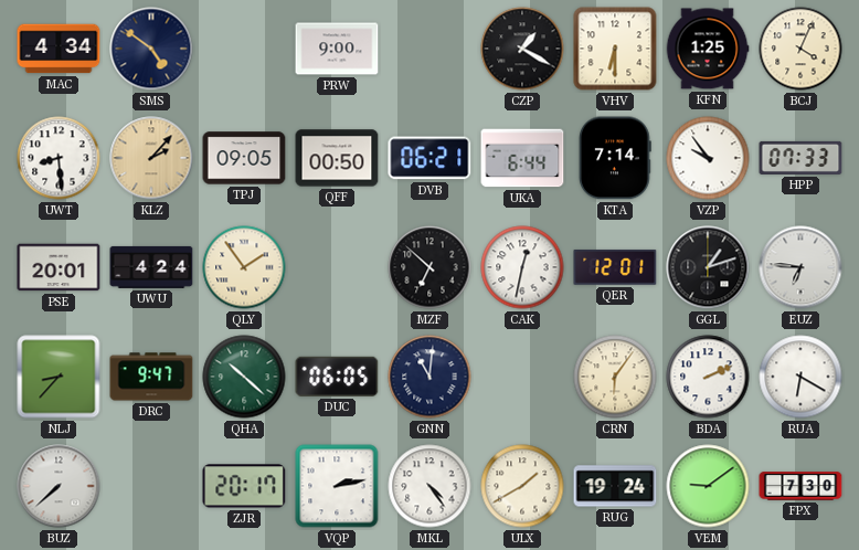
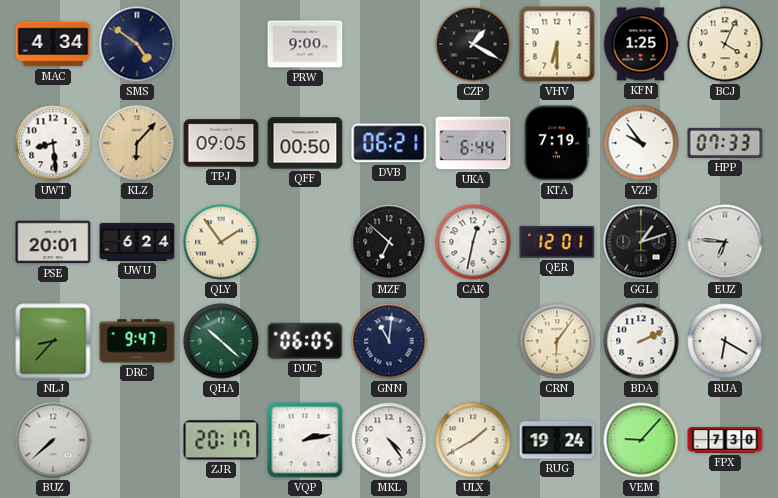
KLZ: 2:07 -> 6:07
KTA: 7:14 -> 7:19
UWU: 4:24 -> 6:24
VEM: 9:09 -> 9:07
